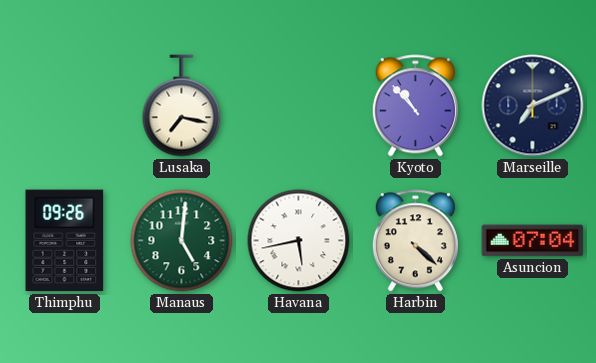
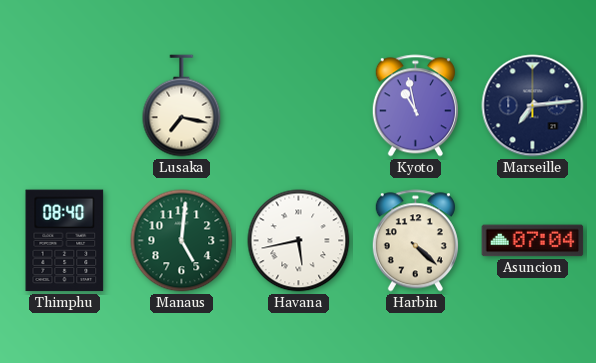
Kyoto: 10:53 -> 10:58
Marseille: 7:11 -> 7:14
Thimphu: 09:26 -> 08:40
